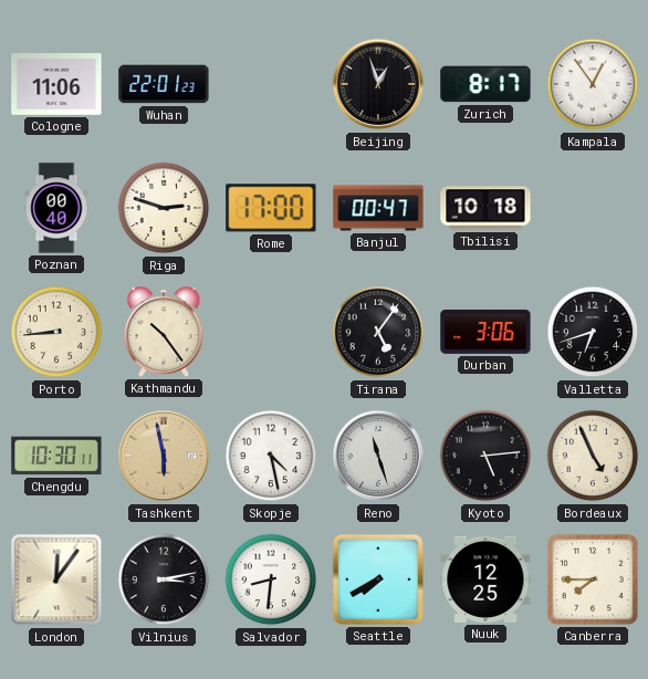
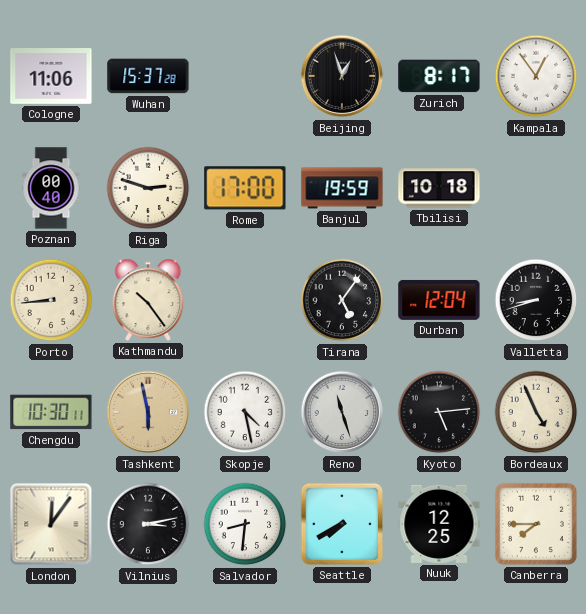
Wuhan: 22:01 -> 15:37
Banjul: 00:47 -> 19:59
Durban: 3:06 -> 12:04
Valletta: 6:42 -> 8:42
